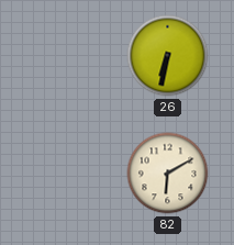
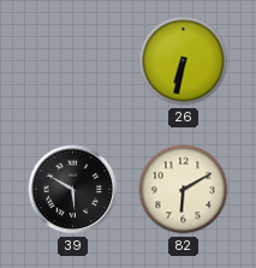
39: none -> 5:50
